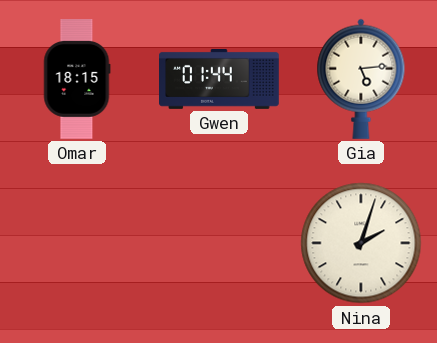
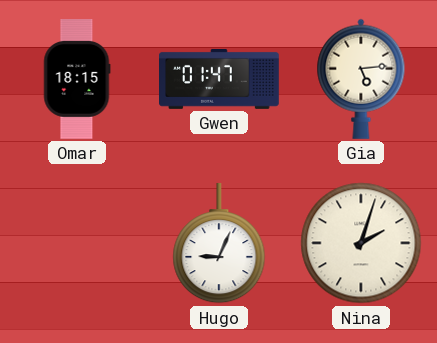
Gwen: 01:44 -> 01:47
Hugo: none -> 9:04
